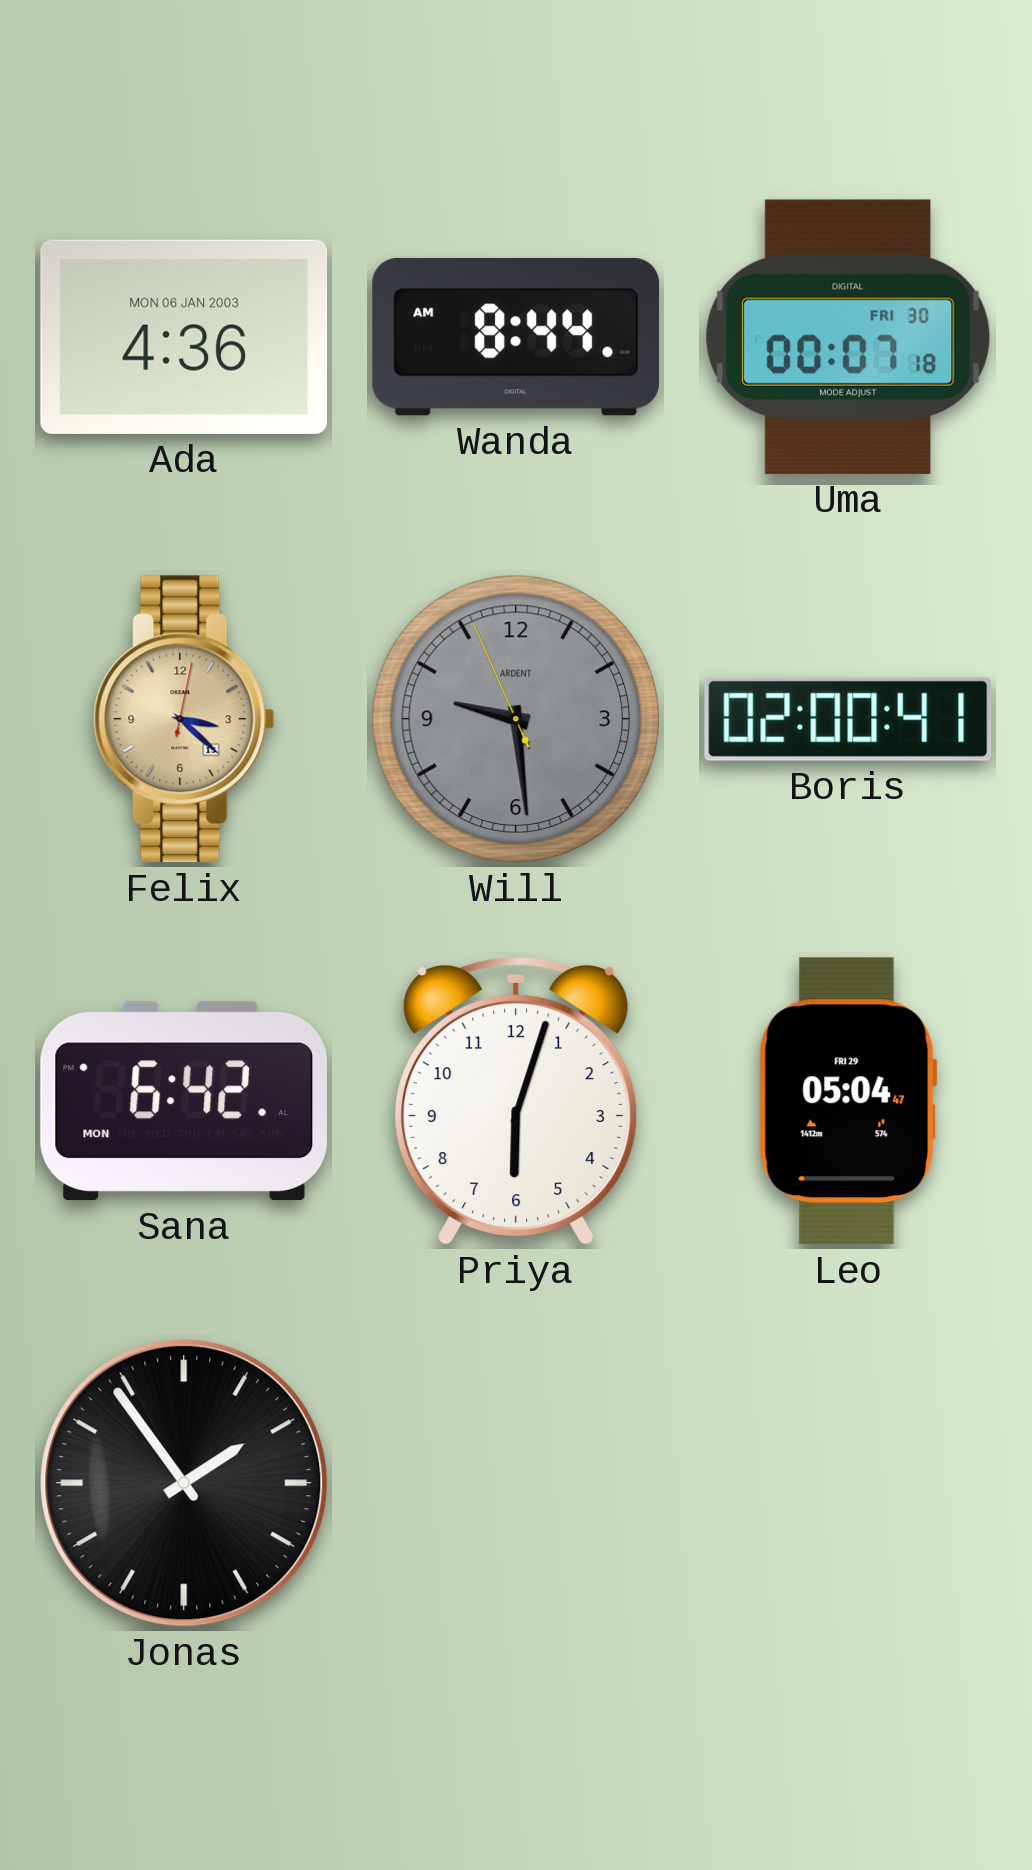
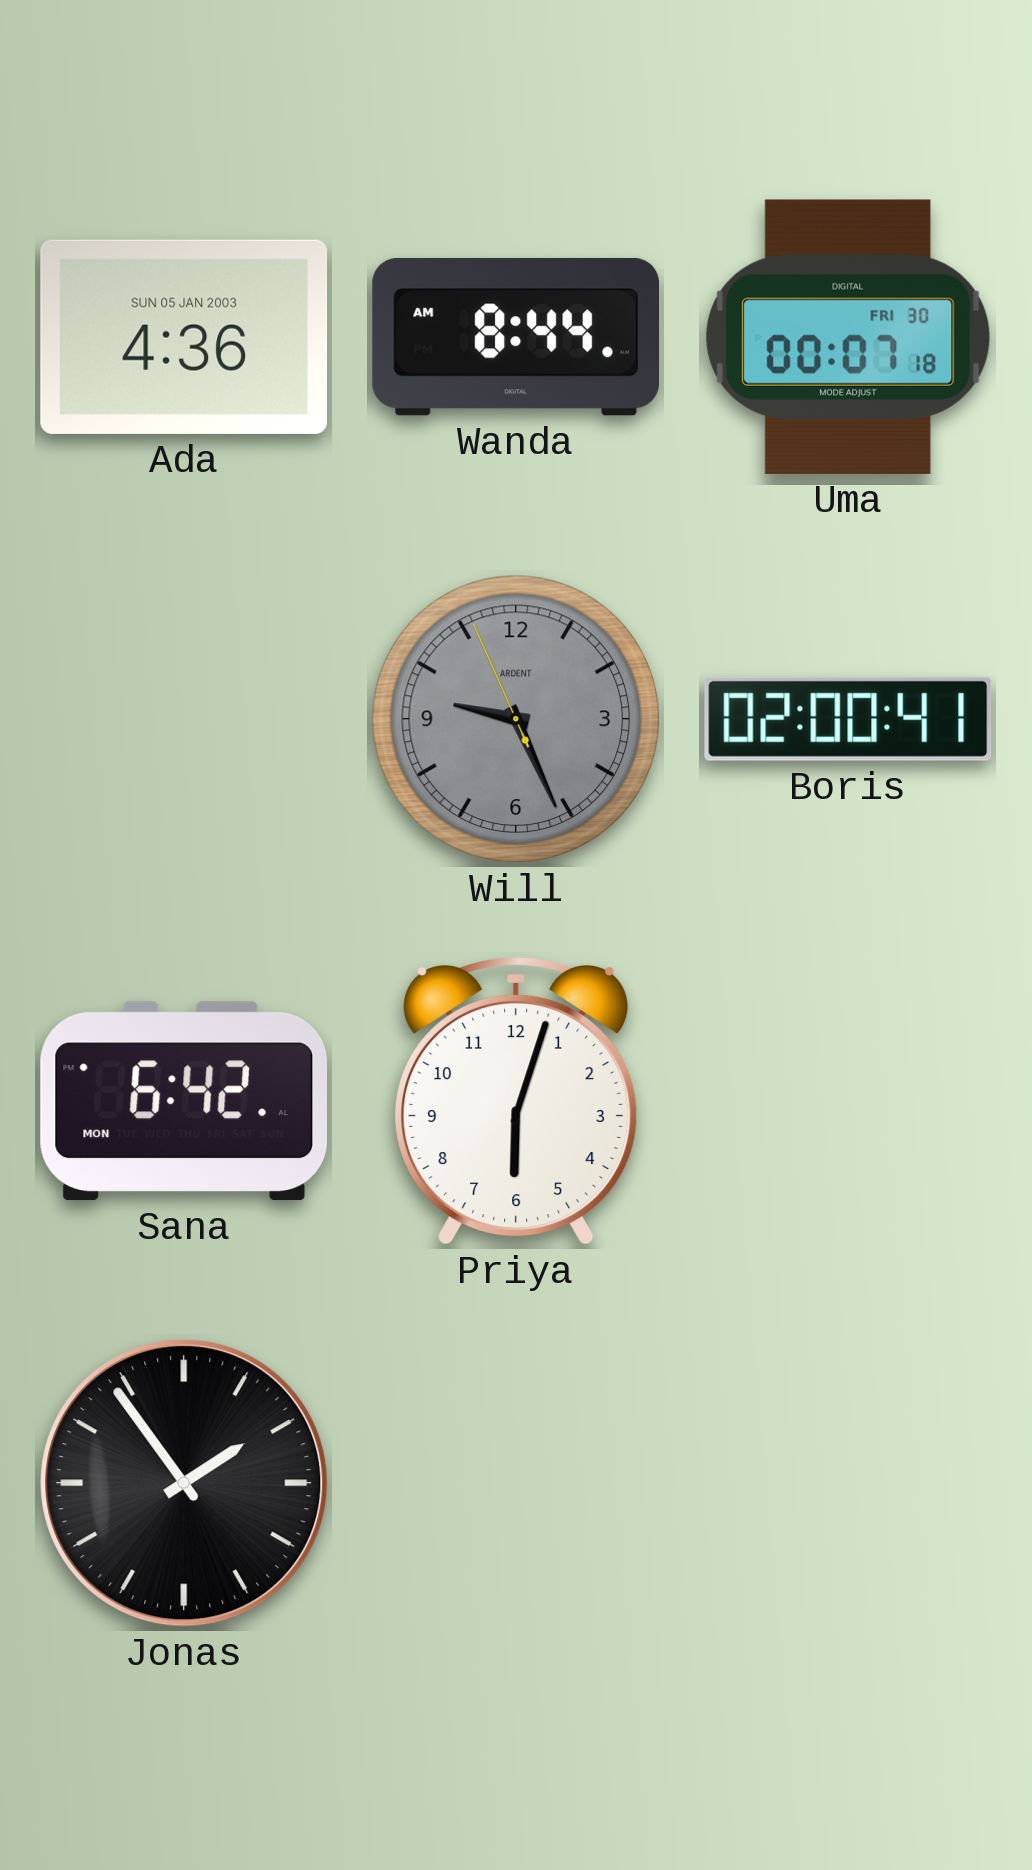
Ada date: MON 06 JAN 2003 -> SUN 05 JAN 2003
Felix: 3:22 -> none
Will: 9:28 -> 9:25
Leo: 05:04 -> none
